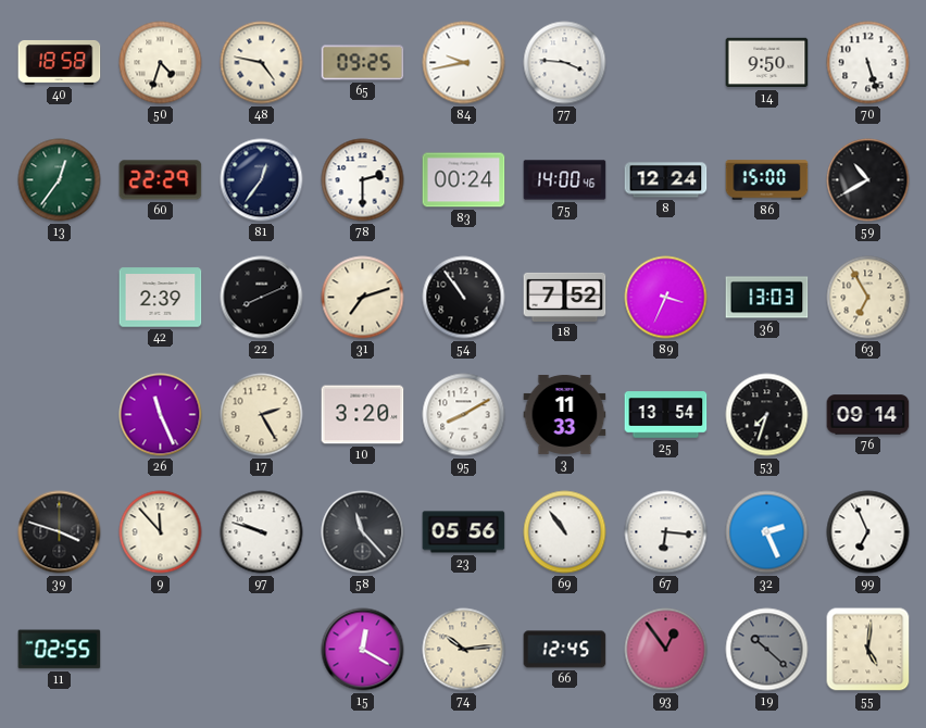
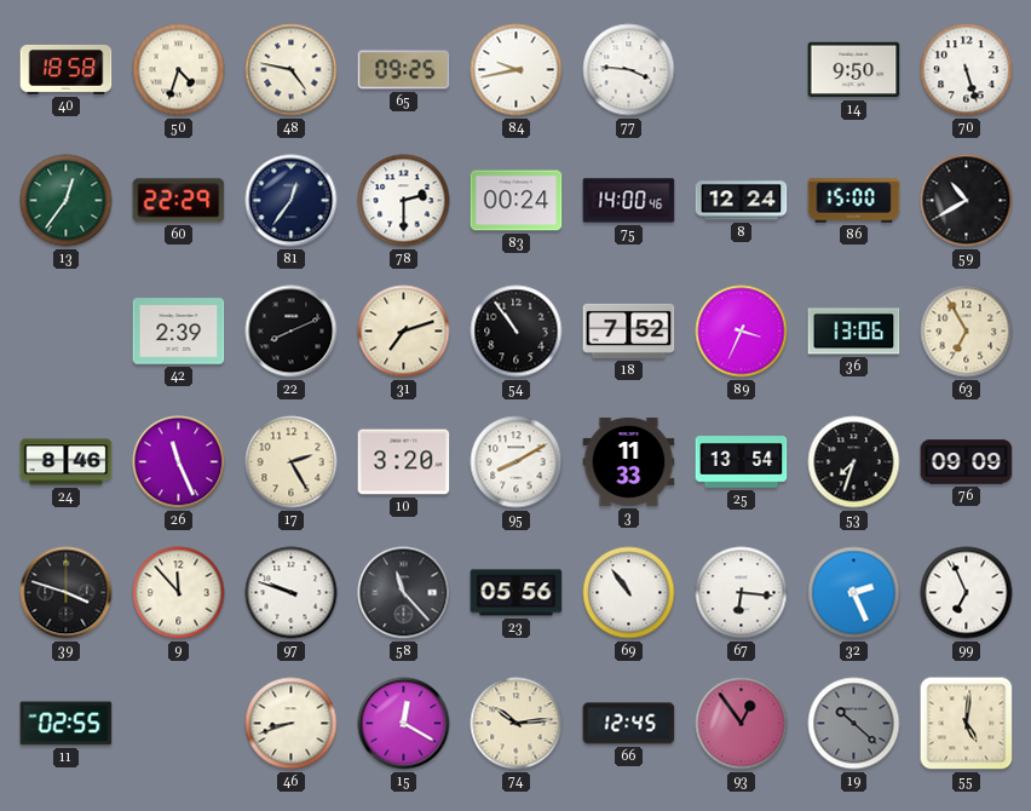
36: 13:03 -> 13:06
24: none -> 8:46
76: 09:14 -> 09:09
46: none -> 8:42
